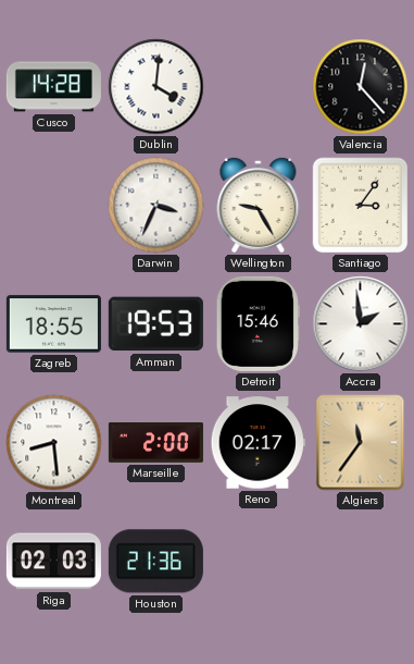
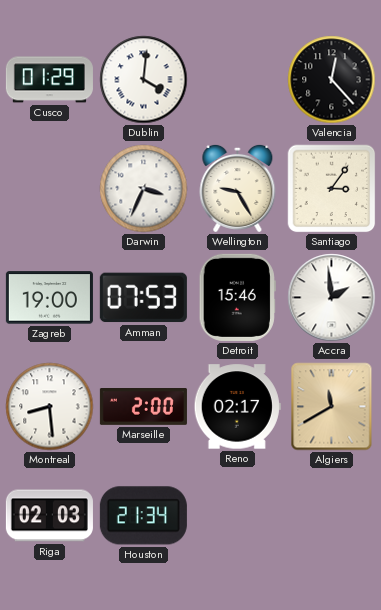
Cusco: 14:28 -> 01:29
Zagreb: 18:55 -> 19:00
Amman: 19:53 -> 07:53
Algiers: 11:36 -> 11:40
Houston: 21:36 -> 21:34
